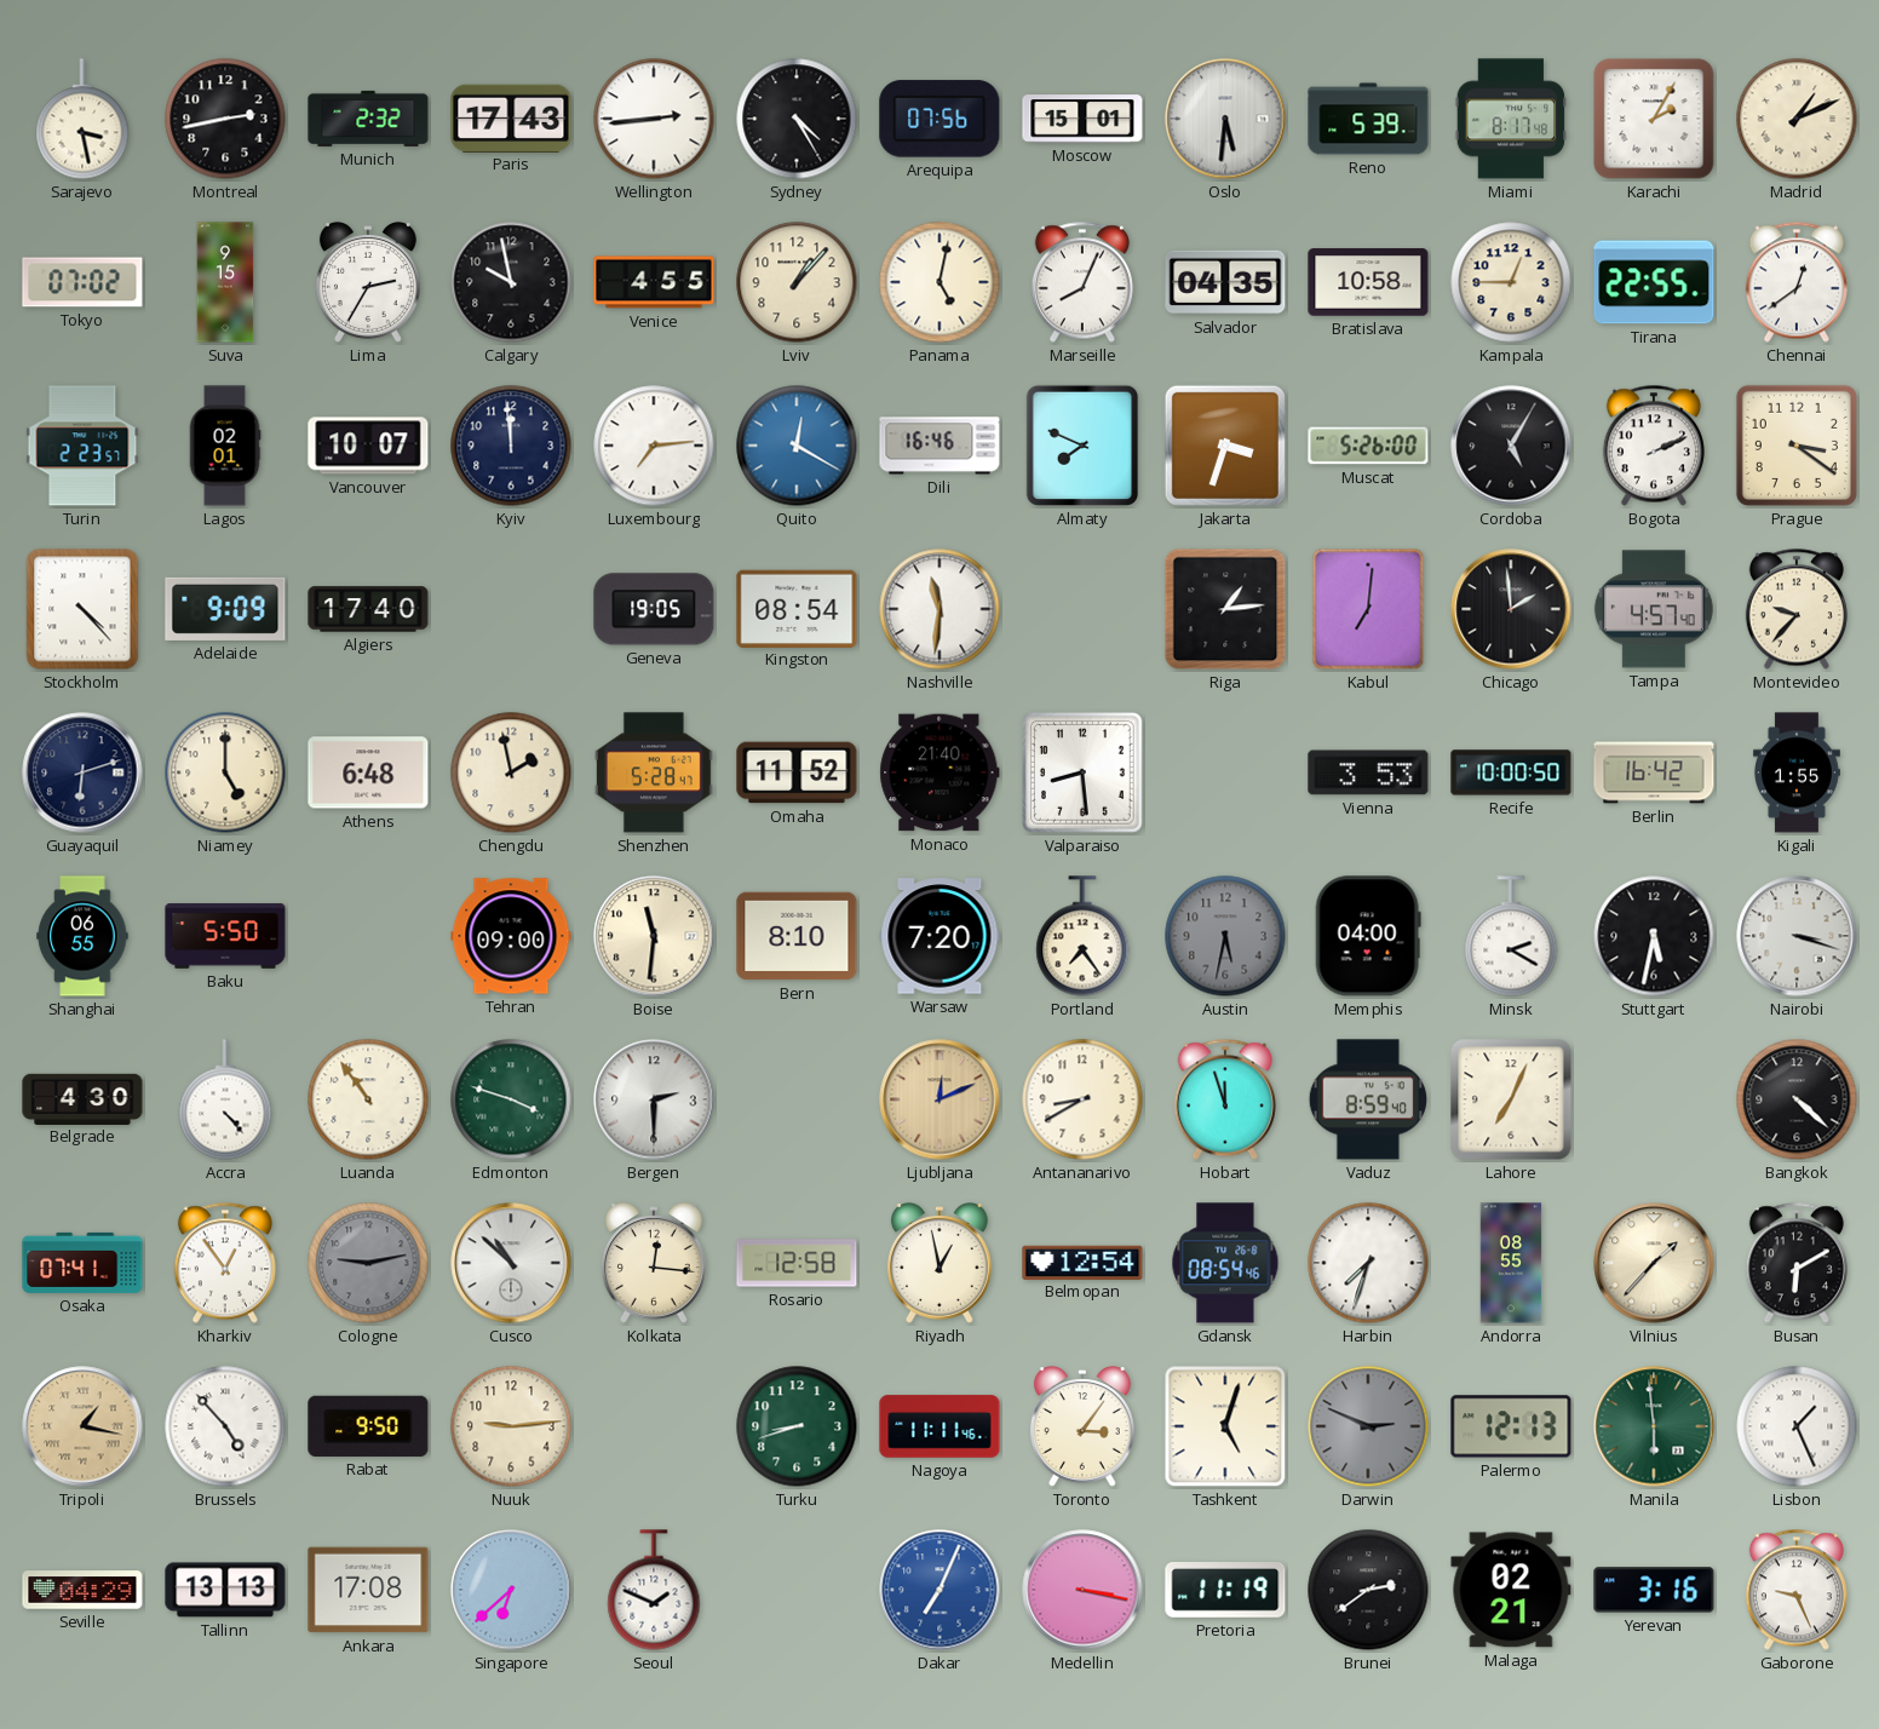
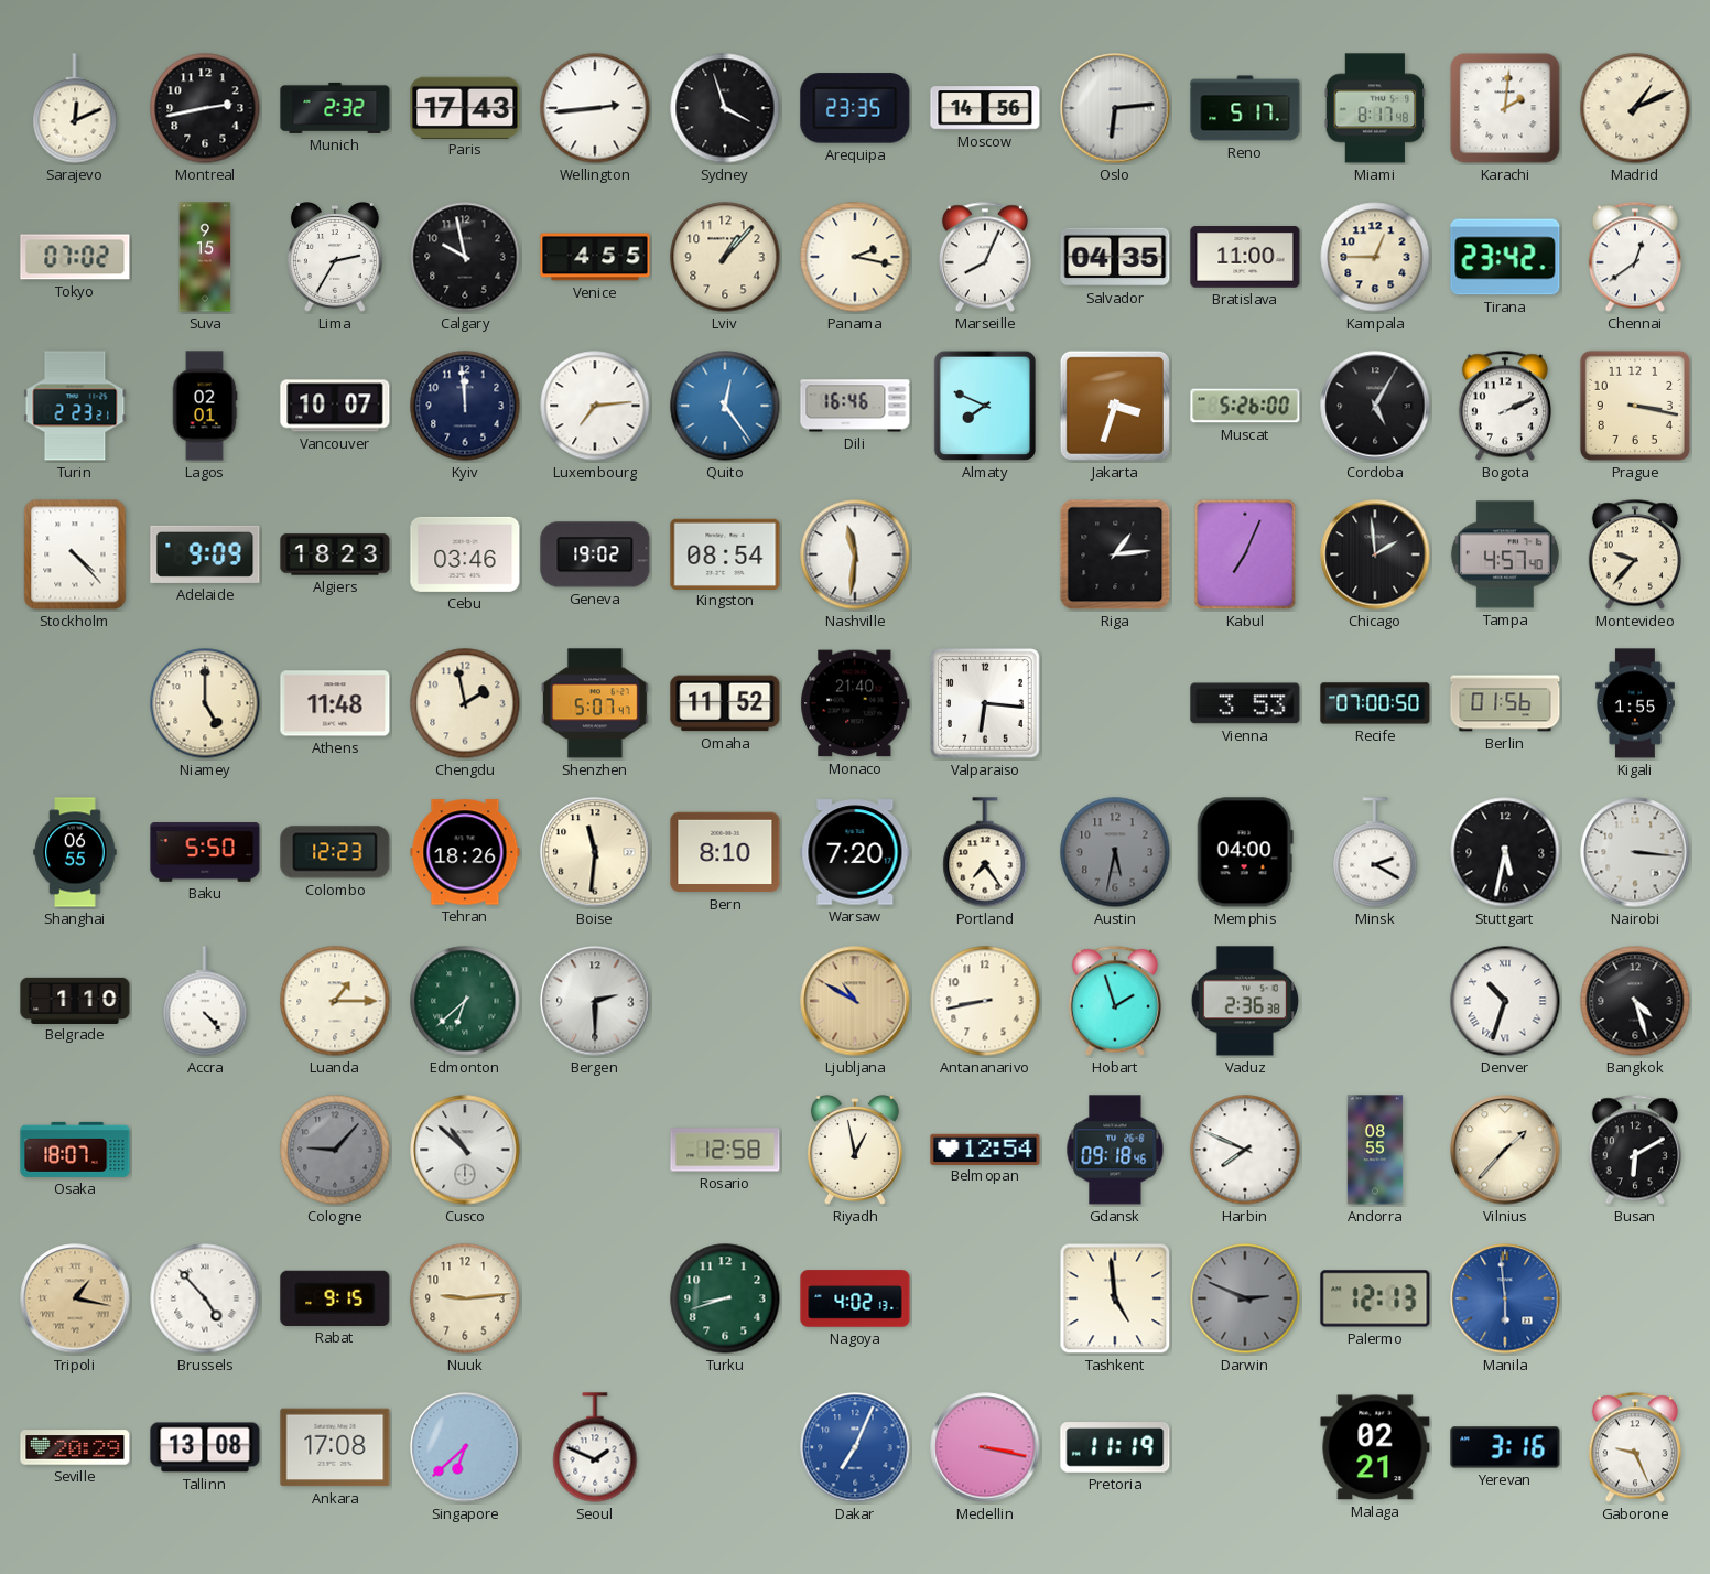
Sarajevo: 3:28 -> 12:11
Sydney: 4:25 -> 3:57
Arequipa: 07:56 -> 23:35
Moscow: 15:01 -> 14:56
Oslo: 5:31 -> 6:14
Reno: 5:39 -> 5:17
Karachi: 2:05 -> 2:01
Panama: 5:02 -> 2:17
Bratislava: 10:58 -> 11:00
Tirana: 22:55 -> 23:42
Turin: 2:23:57 -> 2:23:21
Quito: 12:20 -> 12:24
Prague: 3:21 -> 3:17
Algiers: 17:40 -> 18:23
Cebu: none -> 03:46
Geneva: 19:05 -> 19:02
Kabul: 7:01 -> 7:04
Guayaquil: 6:12 -> none
Athens: 6:48 -> 11:48
Shenzhen: 5:28 -> 5:07
Valparaiso: 8:29 -> 6:16
Recife: 10:00 -> 07:00
Berlin: 16:42 -> 01:56
Colombo: none -> 12:23
Tehran: 09:00 -> 18:26
Nairobi: 3:18 -> 3:16
Belgrade: 4:30 -> 1:10
Luanda: 10:54 -> 1:15
Edmonton: 3:48 -> 6:38
Ljubljana: 12:11 -> 10:50
Antananarivo: 8:40 -> 8:43
Hobart: 11:57 -> 1:57
Vaduz: 8:59 -> 2:36
Lahore: 7:04 -> none
Denver: none -> 10:33
Bangkok: 4:22 -> 4:27
Osaka: 07:41 -> 18:07
Kharkiv: 12:54 -> none
Cologne: 9:13 -> 9:07
Kolkata: 12:16 -> none
Gdansk: 08:54 -> 09:18
Harbin: 7:33 -> 7:49
Rabat: 9:50 -> 9:15
Nagoya: 11:11 -> 4:02
Toronto: 3:06 -> none
Tashkent: 5:03 -> 4:59
Manila dial: green -> blue
Lisbon: 1:26 -> none
Seville: 04:29 -> 20:29
Tallinn: 13:13 -> 13:08
Brunei: 2:39 -> none
